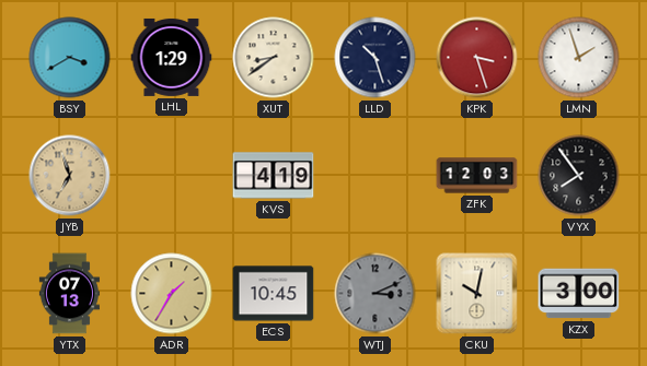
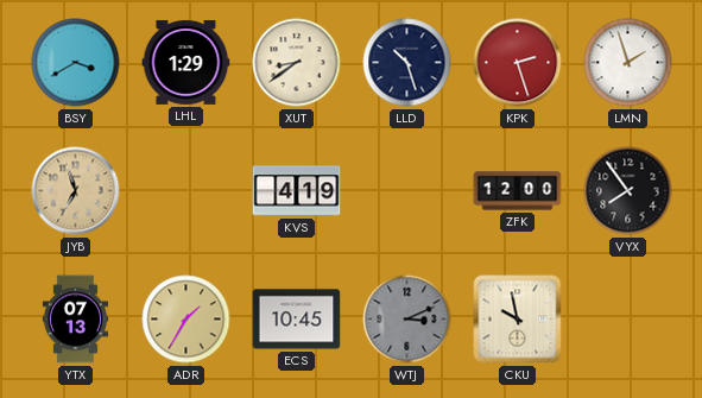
KPK: 3:27 -> 2:27
ZFK: 12:03 -> 12:00
CKU: 10:02 -> 9:58
KZX: 3:00 -> none
